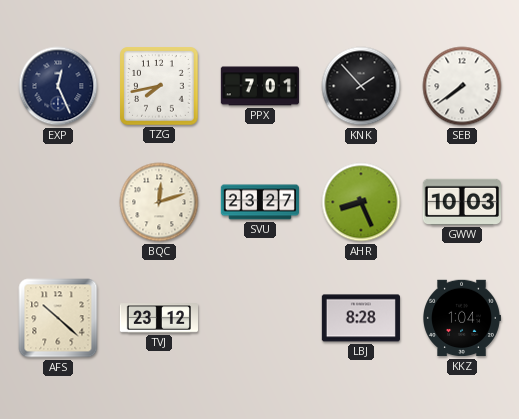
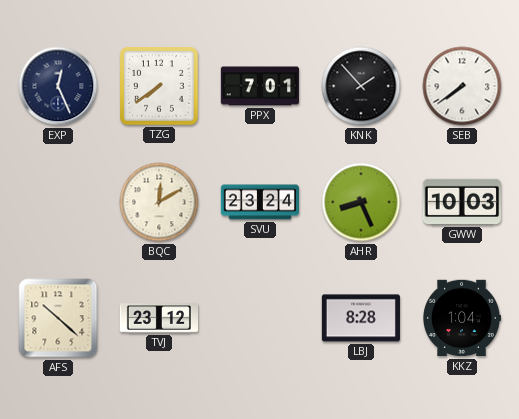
TZG: 7:43 -> 7:39
BQC: 12:12 -> 12:10
SVU: 23:27 -> 23:24
